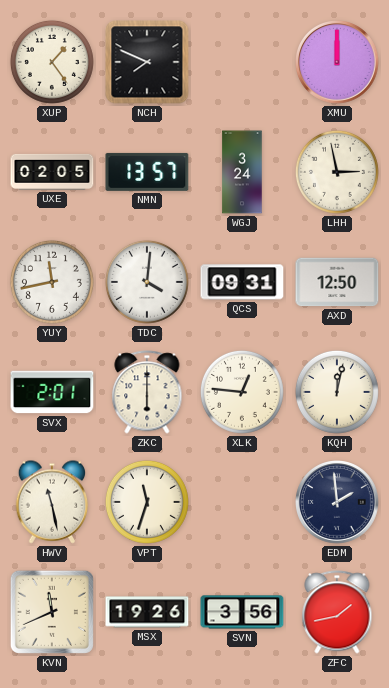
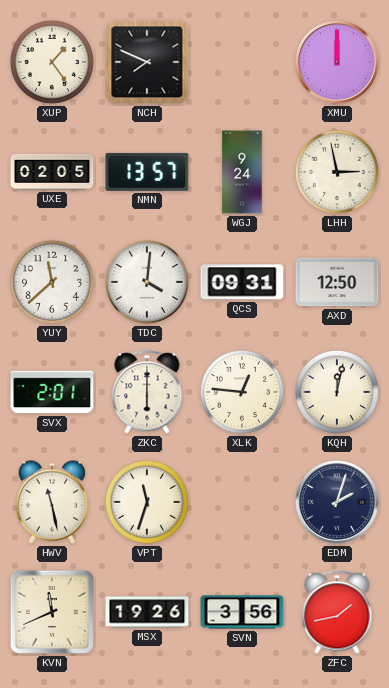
WGJ: 3:24 -> 9:24
YUY: 11:43 -> 11:38
EDM: 1:59 -> 2:03
